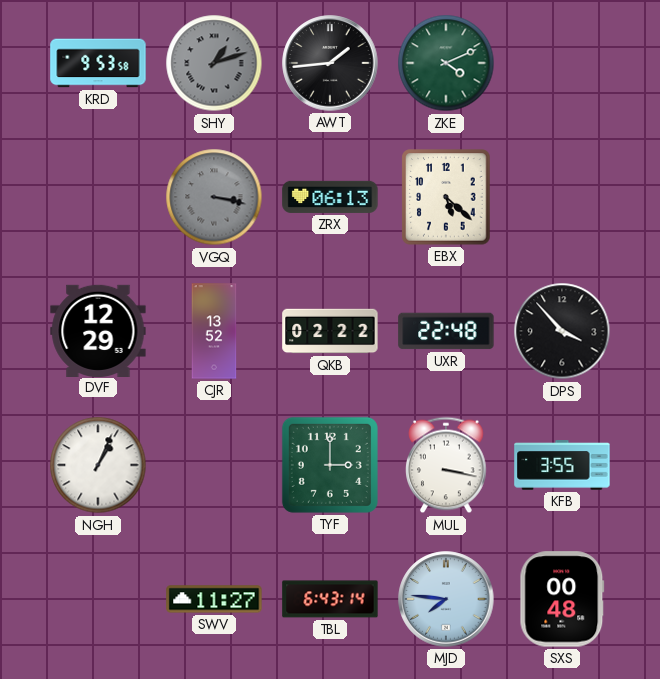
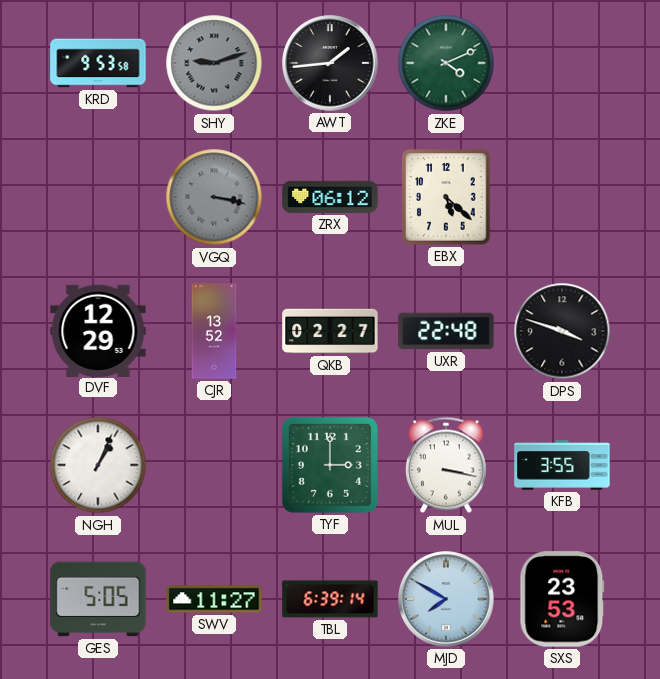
SHY: 1:12 -> 9:12
ZRX: 06:13 -> 06:12
QKB: 02:22 -> 02:27
DPS: 3:53 -> 3:48
GES: none -> 5:05
TBL: 6:43 -> 6:39
MJD: 7:46 -> 7:50
SXS: 00:48 -> 23:53
